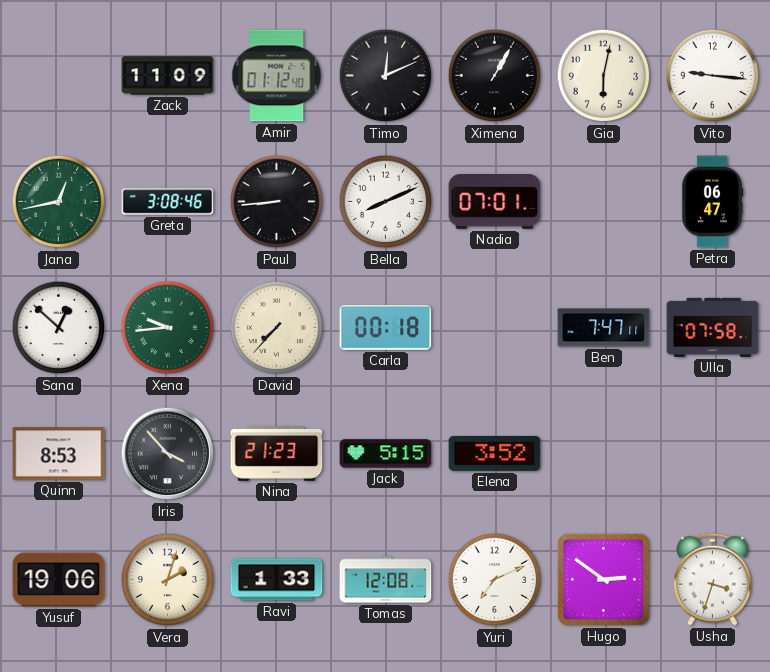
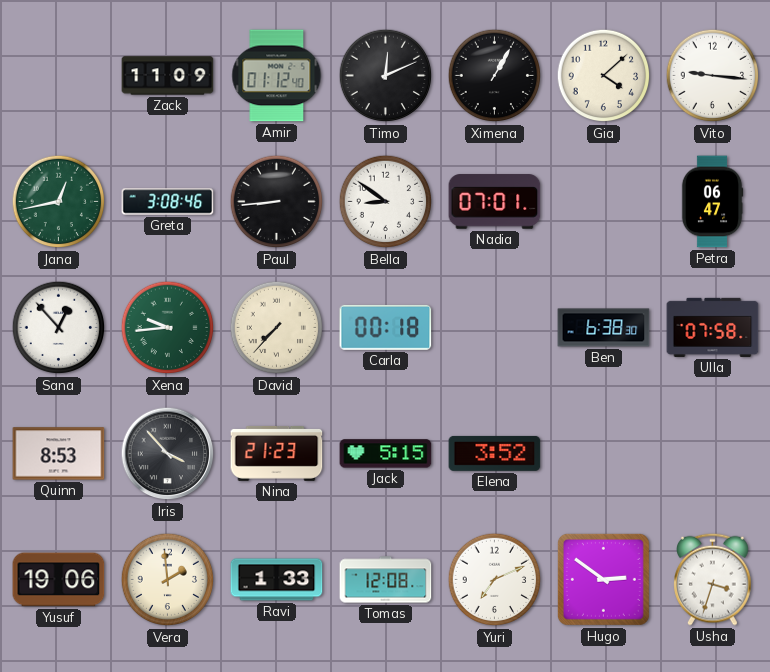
Gia: 6:02 -> 4:08
Bella: 8:11 -> 8:51
Sana: 12:52 -> 12:53
Ben: 7:47 -> 6:38
Vera: 2:03 -> 1:59
